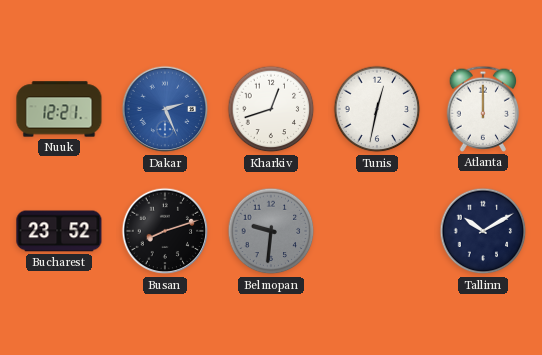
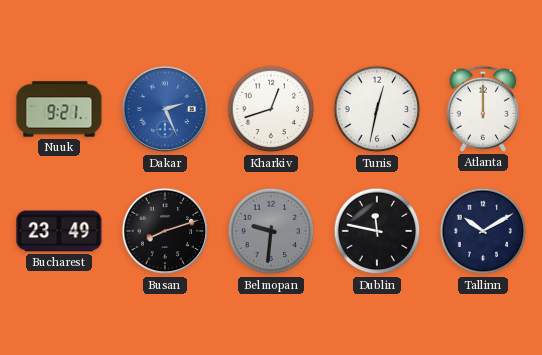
Nuuk: 12:21 -> 9:21
Bucharest: 23:52 -> 23:49
Dublin: none -> 11:47
